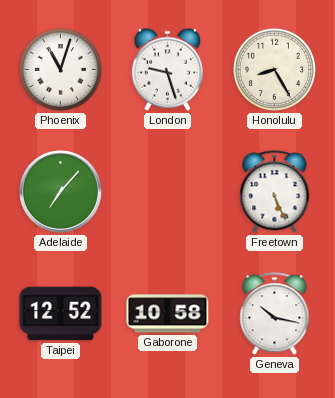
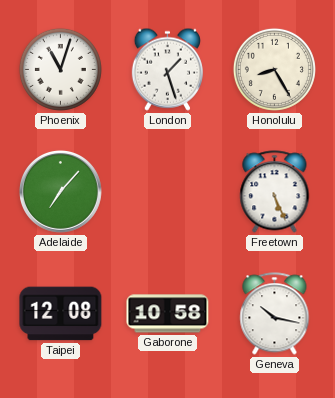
London: 9:27 -> 1:27
Taipei: 12:52 -> 12:08
